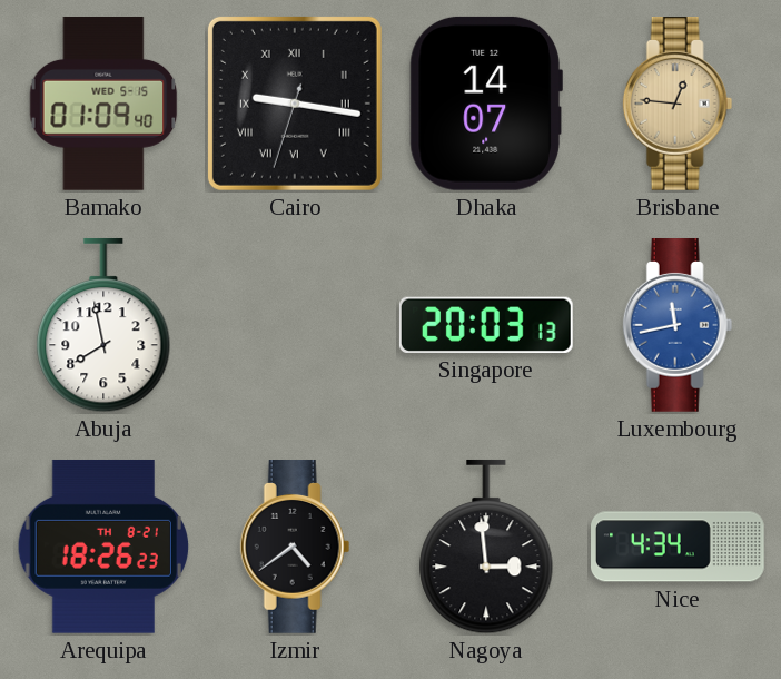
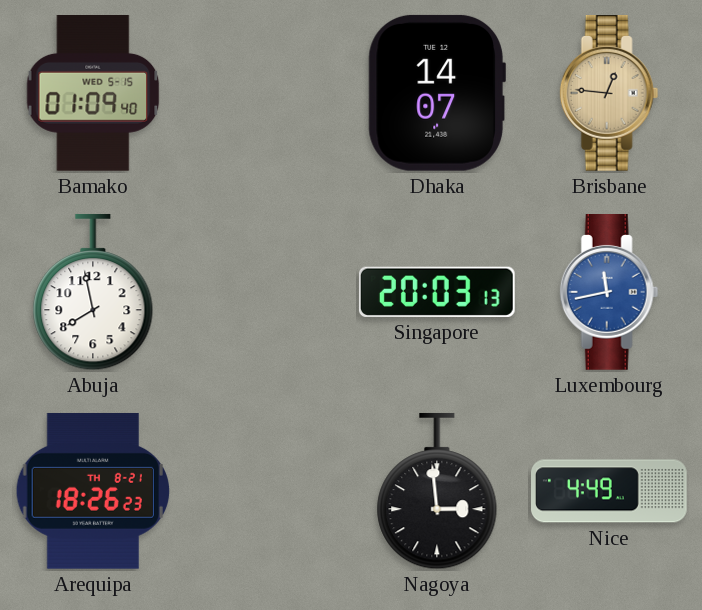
Cairo: 9:16 -> none
Izmir: 4:39 -> none
Nice: 4:34 -> 4:49
